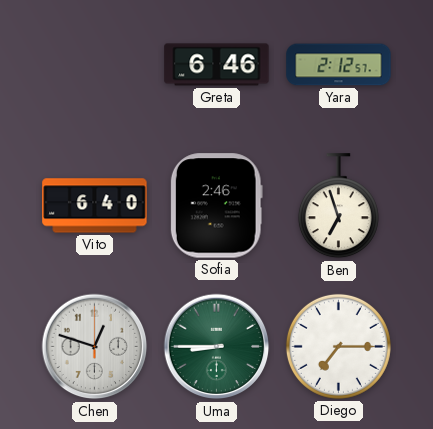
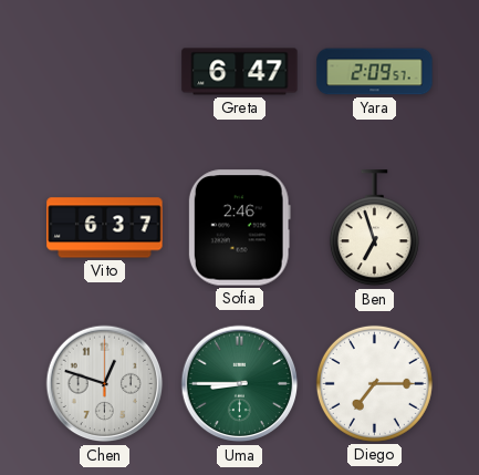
Greta: 6:46 -> 6:47
Yara: 2:12 -> 2:09
Vito: 6:40 -> 6:37
